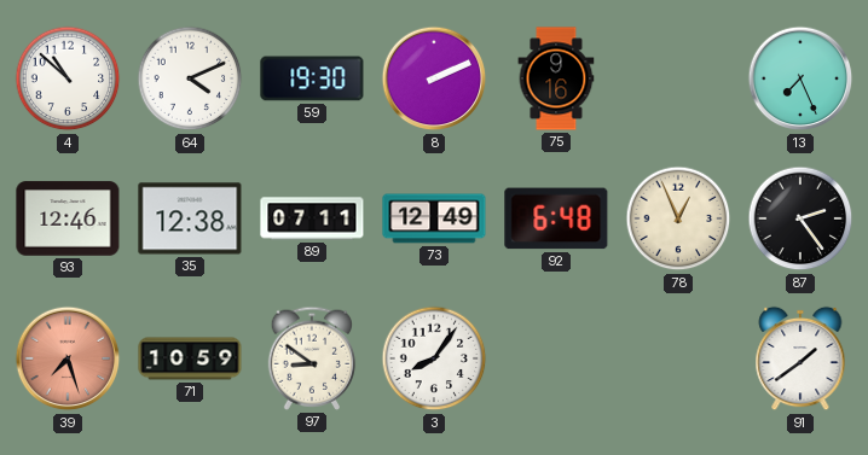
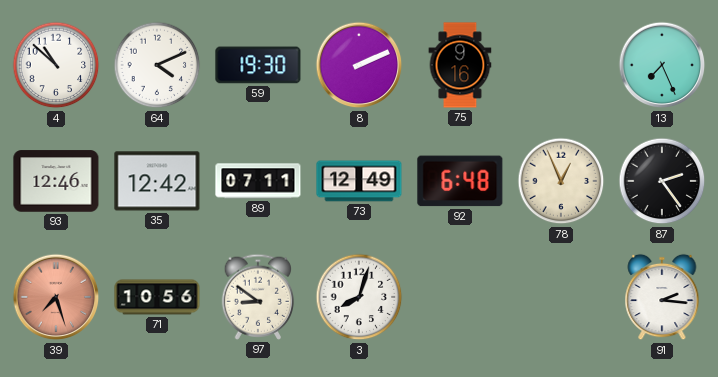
35: 12:38 -> 12:42
71: 10:59 -> 10:56
3: 8:06 -> 8:03
91: 1:39 -> 2:16
